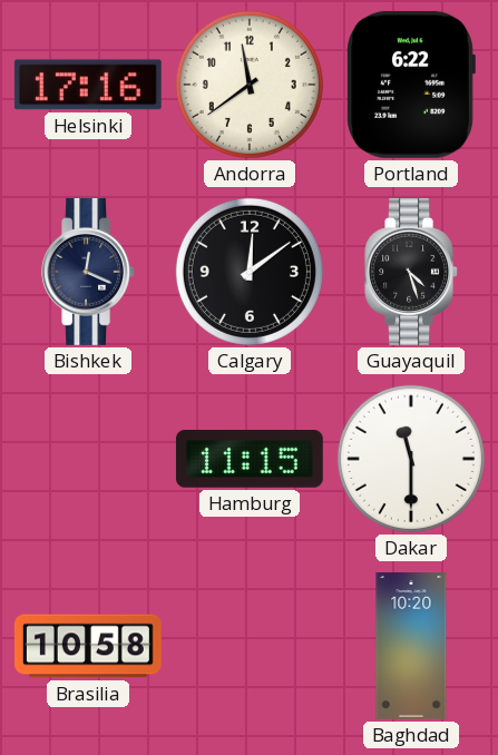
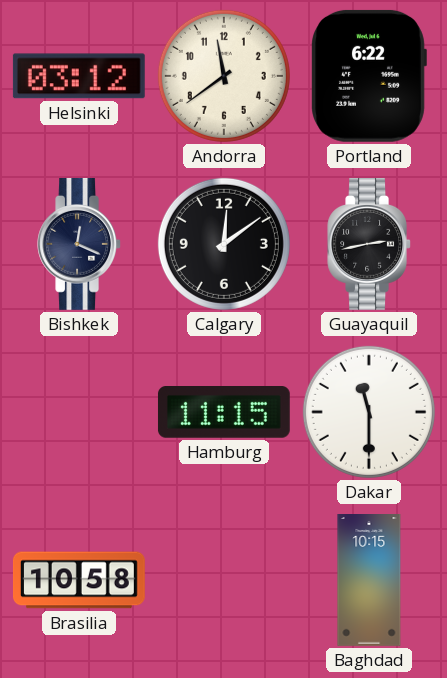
Helsinki: 17:16 -> 03:12
Guayaquil: 4:27 -> 2:43
Baghdad: 10:20 -> 10:15
